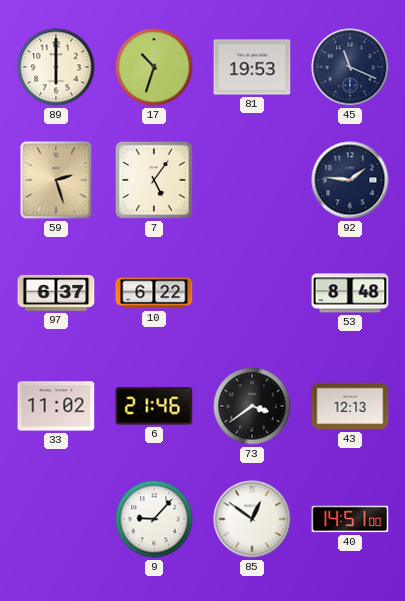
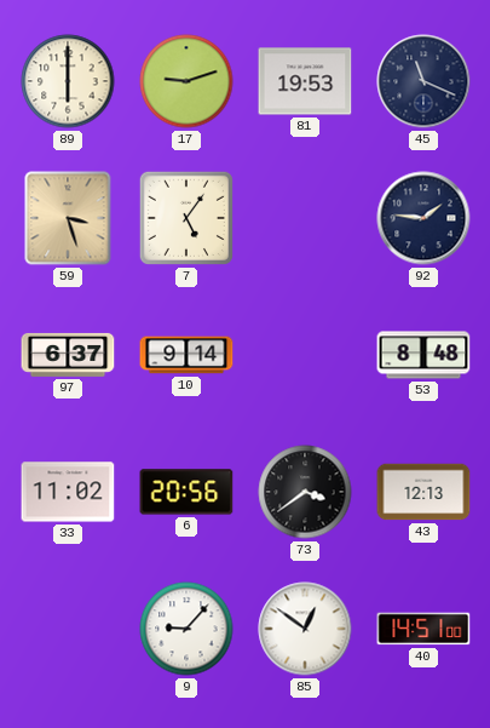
17: 10:33 -> 9:12
59: 2:27 -> 3:27
10: 6:22 -> 9:14
6: 21:46 -> 20:56
